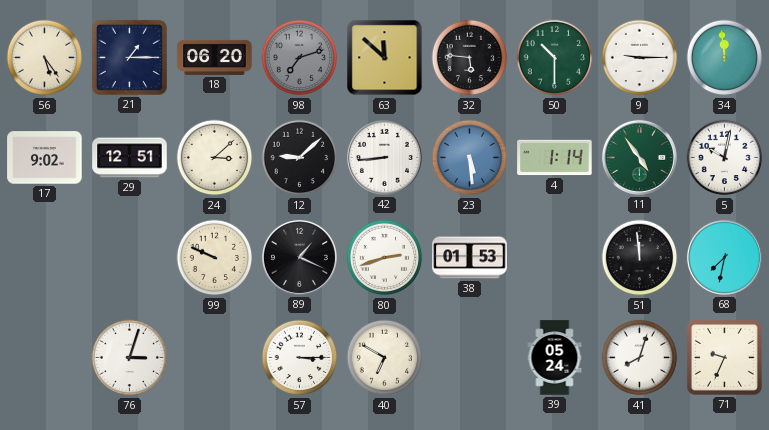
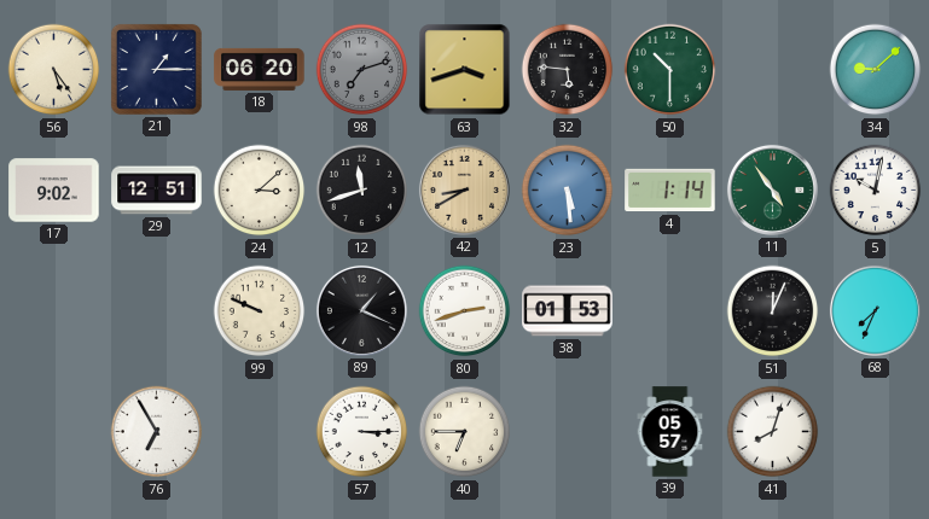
63: 11:52 -> 3:42
9: 9:15 -> none
34: 11:59 -> 9:08
12: 9:08 -> 11:42
42: 8:44 -> 8:40
42 dial: white -> champagne
51: 11:59 -> 12:04
68: 7:32 -> 7:34
76: 3:03 -> 6:55
40: 6:50 -> 6:45
39: 05:24 -> 05:57
71: 9:34 -> none
